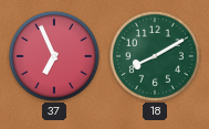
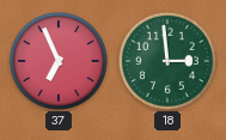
18: 8:10 -> 2:59
